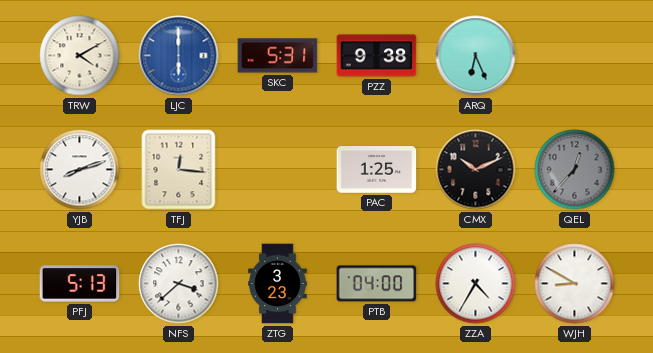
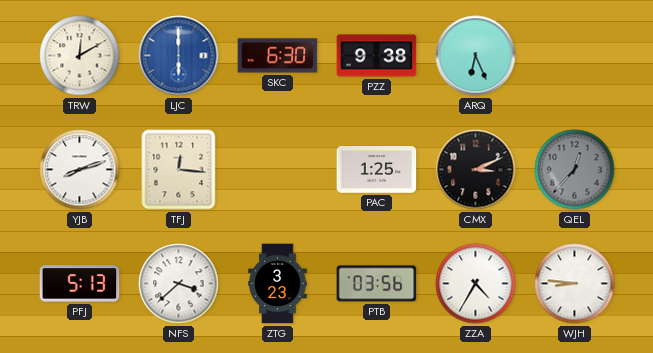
TRW: 4:10 -> 12:10
SKC: 5:31 -> 6:30
CMX: 10:11 -> 3:11
PTB: 04:00 -> 03:56
WJH: 8:50 -> 8:46
